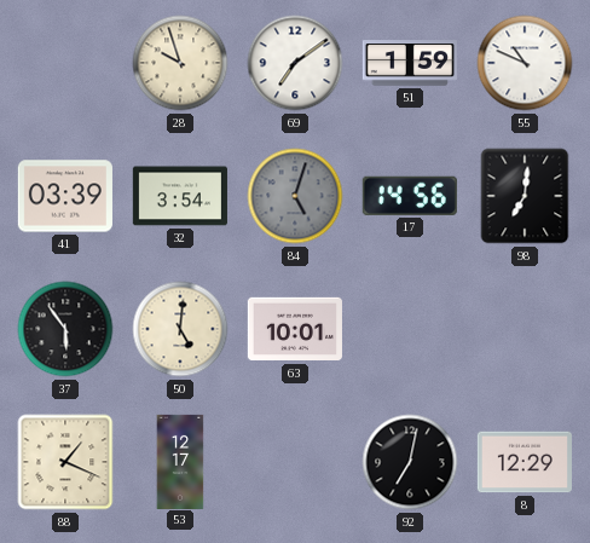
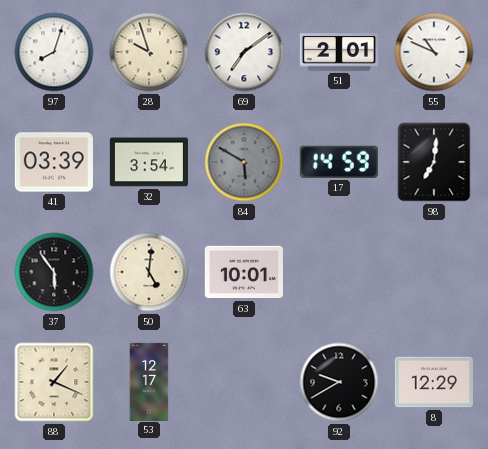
97: none -> 8:03
51: 1:59 -> 2:01
84: 5:03 -> 5:50
17: 14:56 -> 14:59
92: 7:02 -> 9:40
